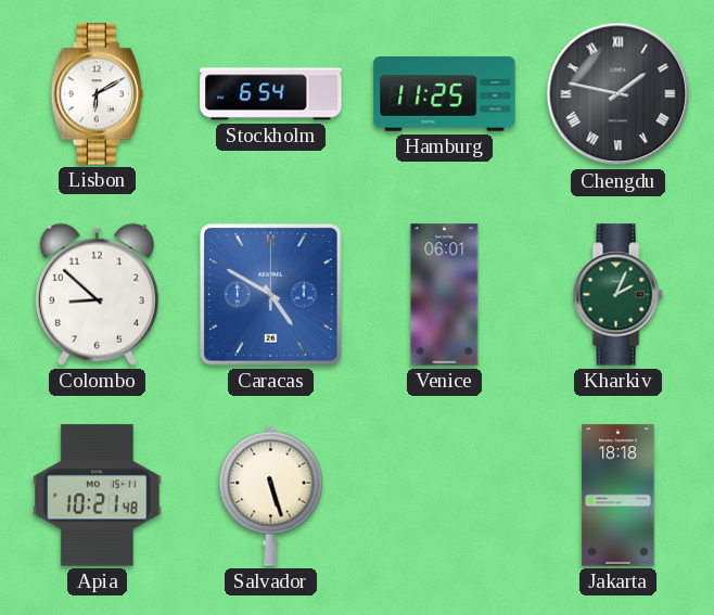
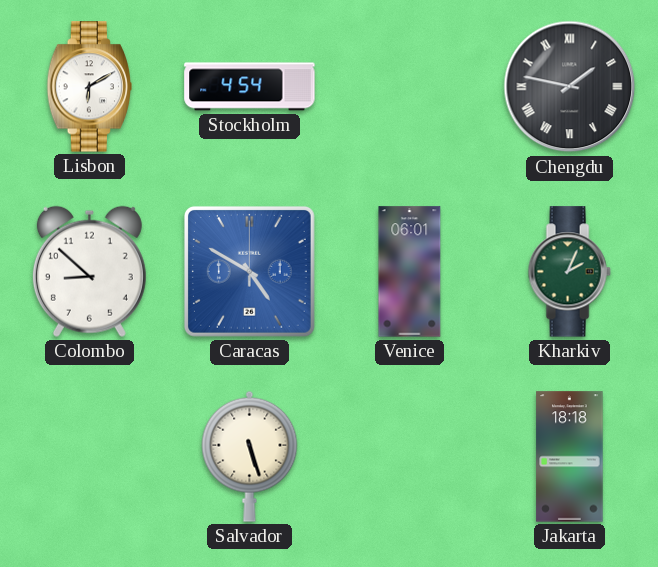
Stockholm: 6:54 -> 4:54
Hamburg: 11:25 -> none
Apia: 10:21 -> none
